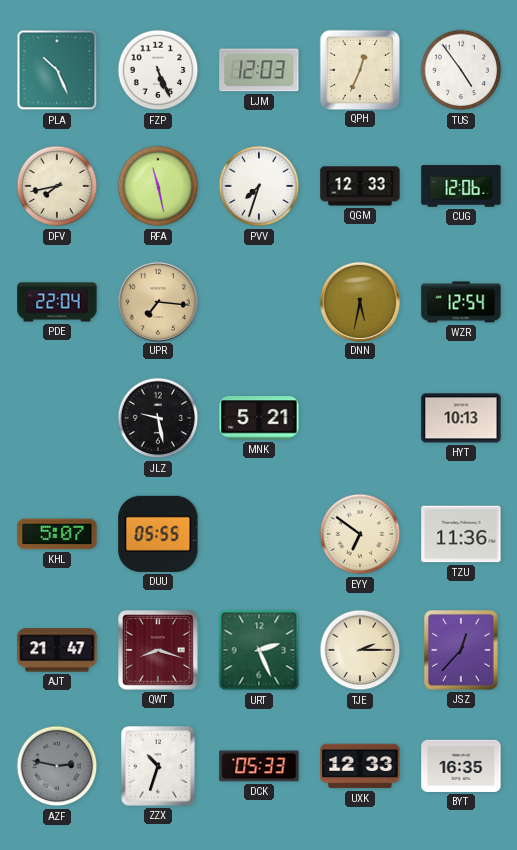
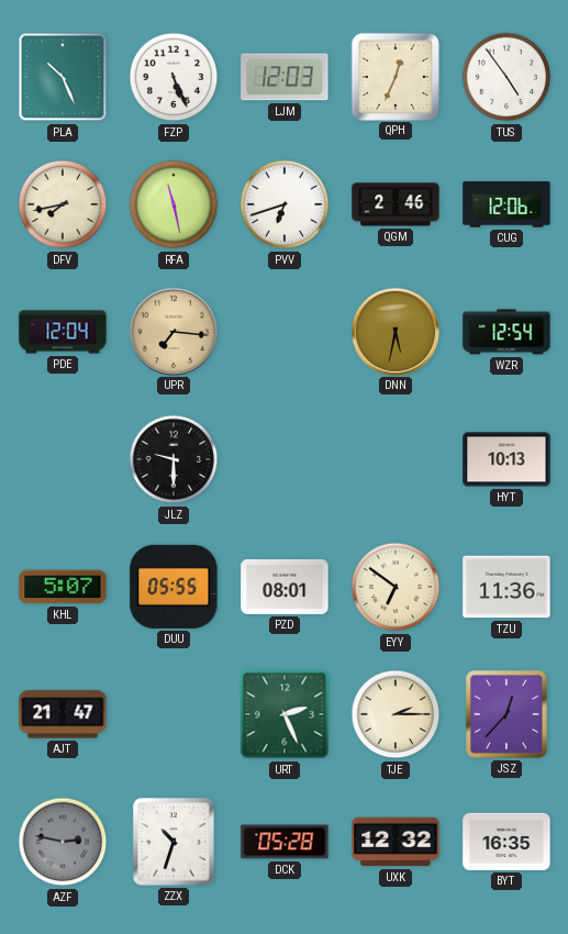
PVV: 7:33 -> 6:42
QGM: 12:33 -> 2:46
PDE: 22:04 -> 12:04
JLZ: 9:28 -> 9:30
MNK: 5:21 -> none
PZD: none -> 08:01
QWT: 8:18 -> none
DCK: 05:33 -> 05:28
UXK: 12:33 -> 12:32
